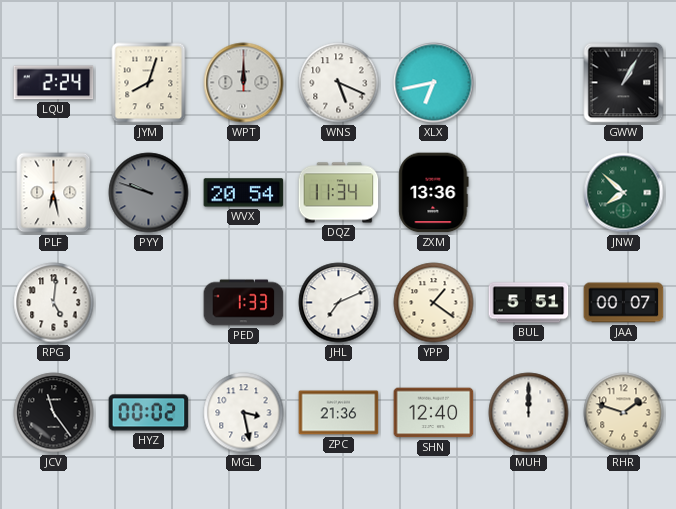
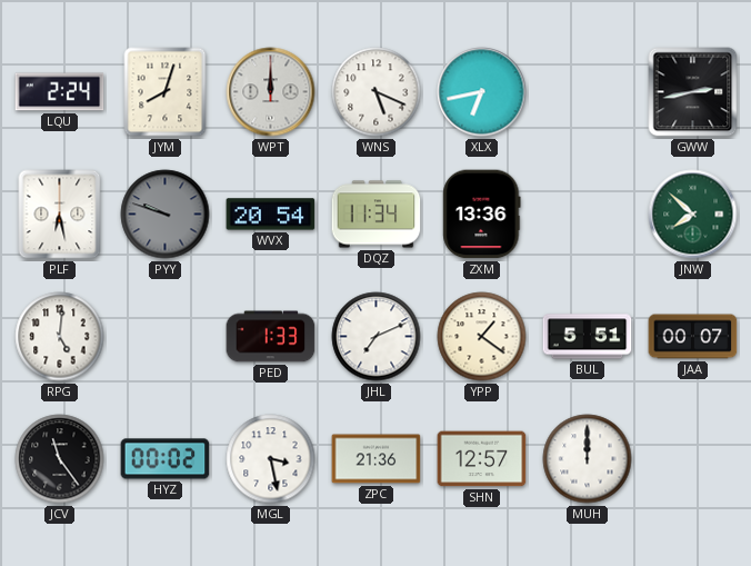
GWW: 1:05 -> 2:43
SHN: 12:40 -> 12:57
RHR: 1:48 -> none
